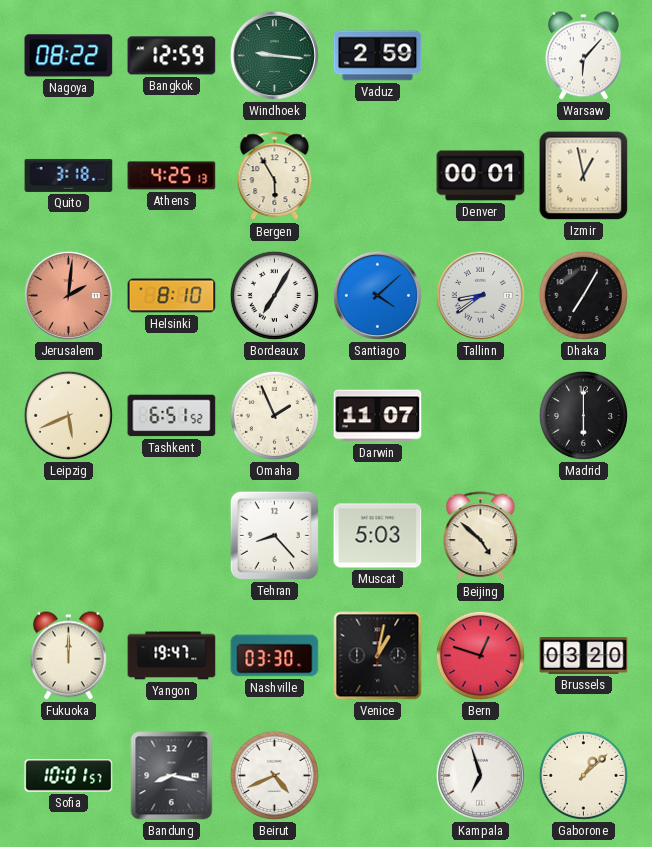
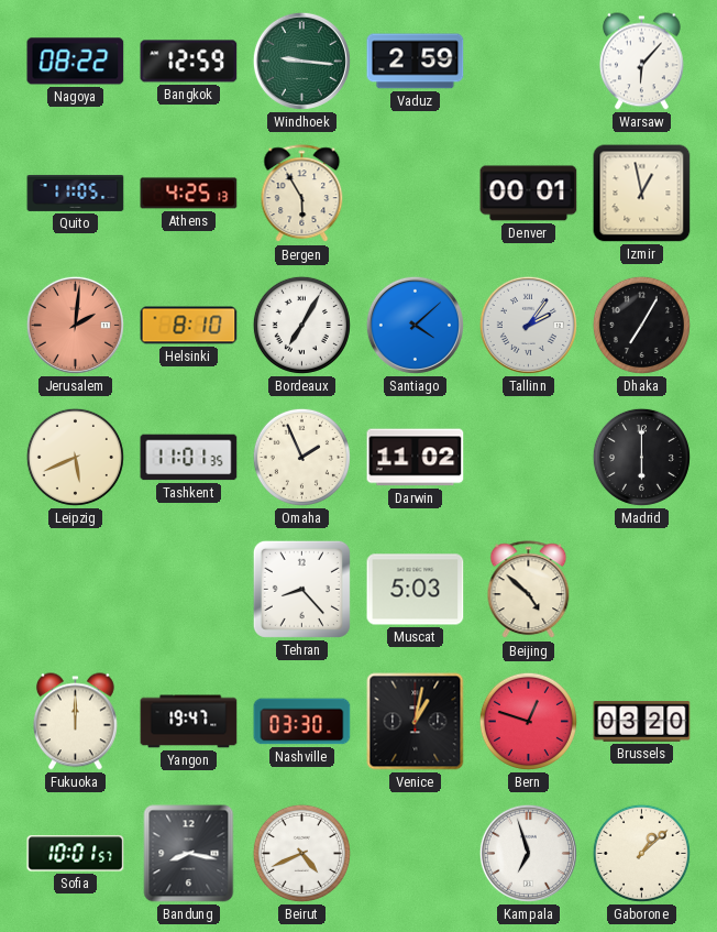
Quito: 3:18 -> 11:05
Tallinn: 8:39 -> 2:06
Tashkent: 6:51 -> 11:01
Darwin: 11:07 -> 11:02
